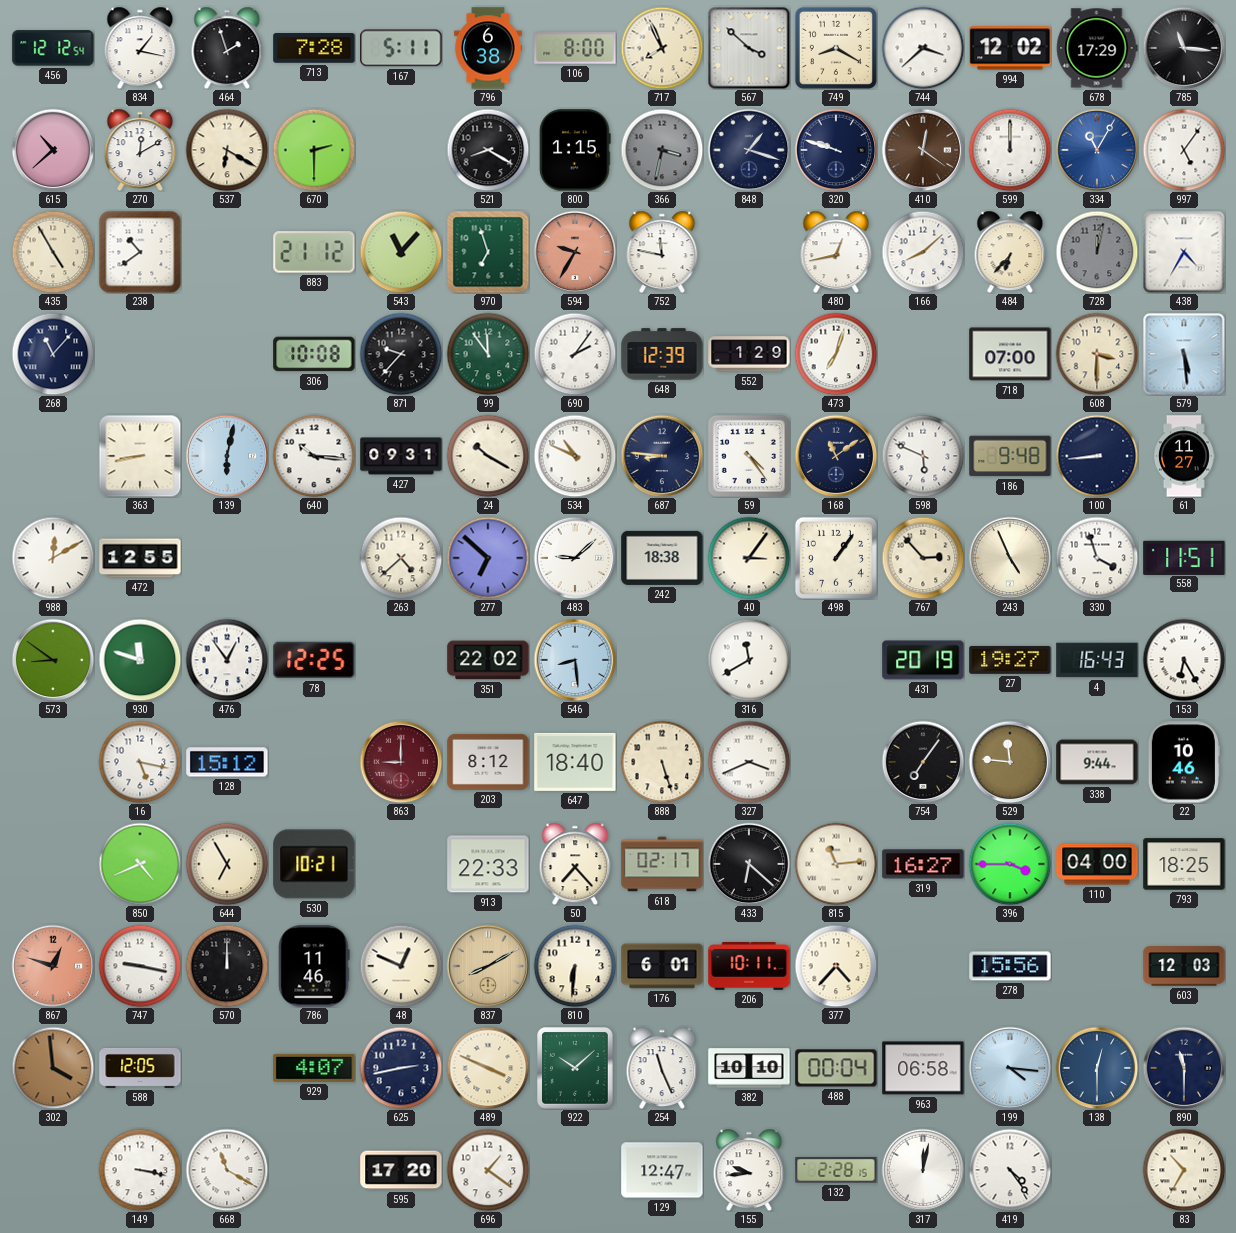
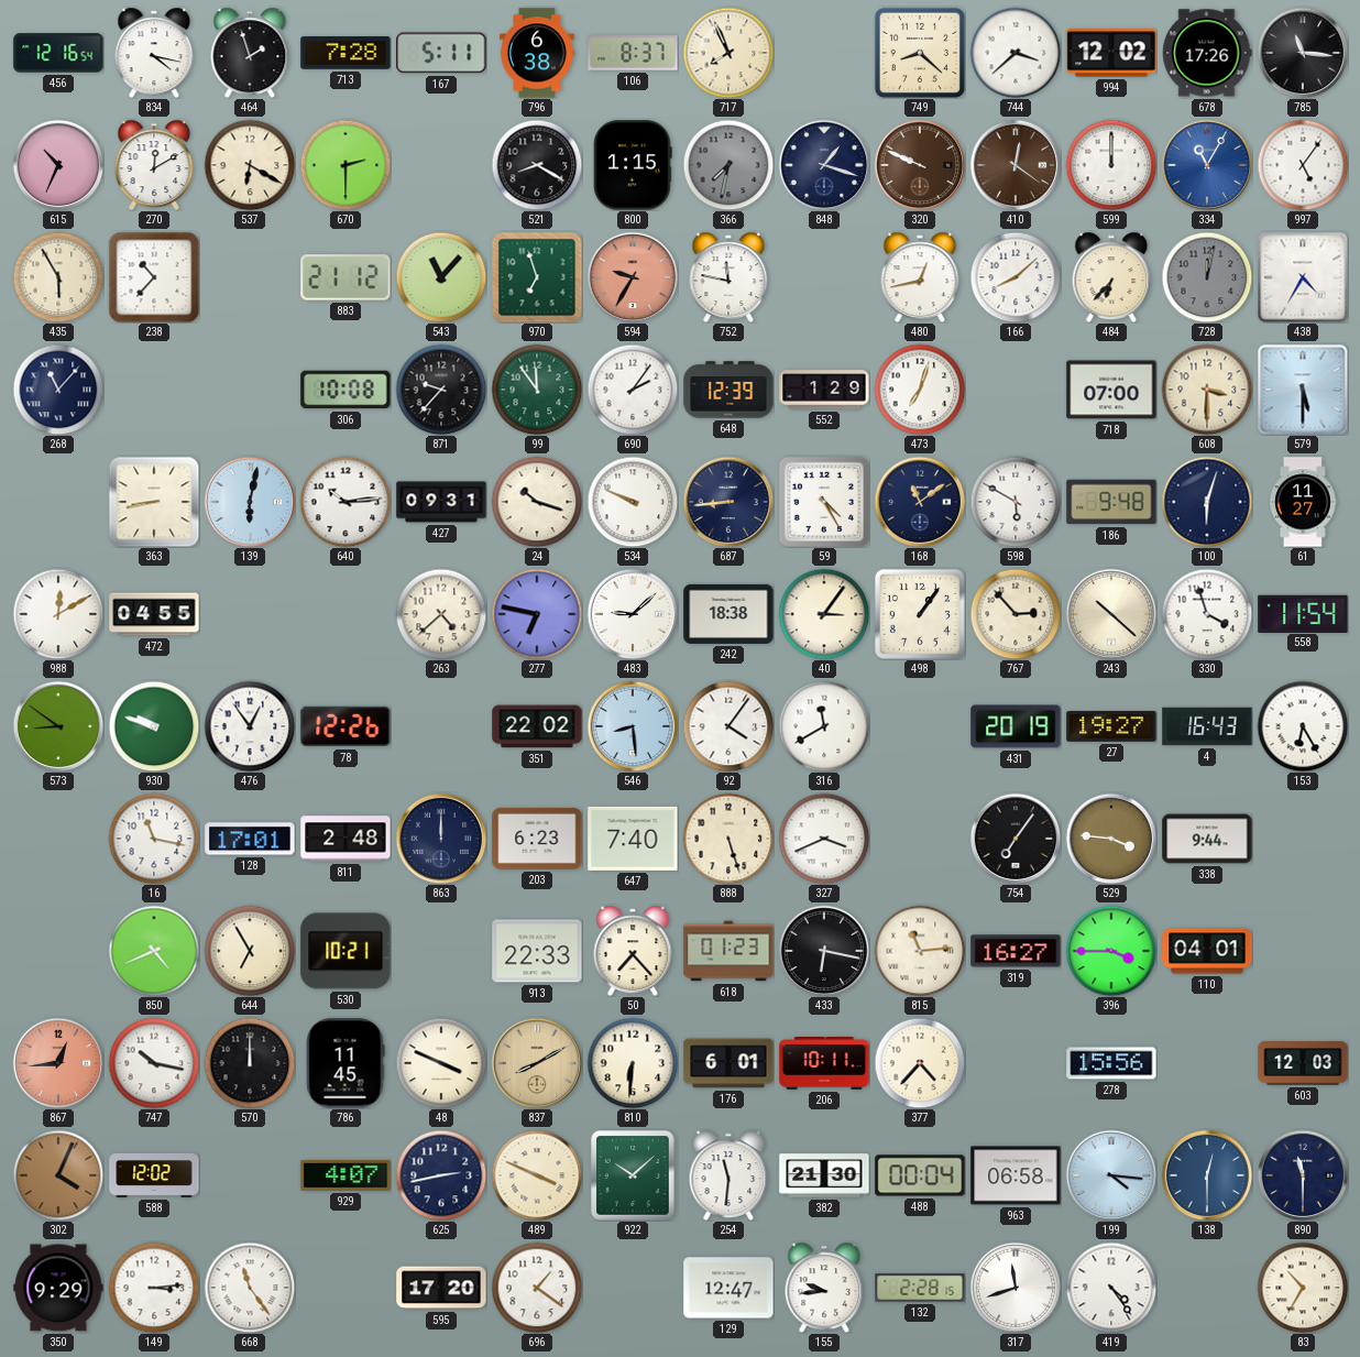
456: 12:12 -> 12:16
834: 1:17 -> 4:17
106: 8:00 -> 8:37
567: 3:52 -> none
749: 8:20 -> 8:22
678: 17:29 -> 17:26
615: 10:38 -> 10:34
366: 3:32 -> 7:32
320: 9:48 -> 9:49
320 dial: navy -> brown
435: 4:55 -> 5:55
238: 10:39 -> 10:37
579: 5:29 -> 5:30
640: 10:16 -> 10:14
24: 10:20 -> 10:18
534: 10:49 -> 9:49
687: 8:46 -> 8:44
59: 4:24 -> 4:25
598: 5:49 -> 5:50
100: 8:44 -> 6:03
472: 12:55 -> 04:55
277: 6:52 -> 6:47
243: 4:56 -> 10:22
558: 11:51 -> 11:54
930: 11:48 -> 9:48
78: 12:25 -> 12:26
92: none -> 4:06
16: 5:17 -> 11:17
128: 15:12 -> 17:01
811: none -> 2:48
863: 9:00 -> 12:00
863 dial: burgundy -> navy
203: 8:12 -> 6:23
647: 18:40 -> 7:40
529: 11:46 -> 3:46
22: 10:46 -> none
618: 02:17 -> 01:23
433: 6:22 -> 6:17
110: 04:00 -> 04:01
793: 18:25 -> none
867: 12:48 -> 12:44
747: 9:17 -> 10:17
786: 11:46 -> 11:45
48: 12:49 -> 3:49
302: 3:59 -> 4:04
588: 12:05 -> 12:02
254: 11:26 -> 11:31
382: 10:10 -> 21:30
350: none -> 9:29
149: 3:17 -> 3:14
668: 11:20 -> 11:24
317: 12:02 -> 11:42
